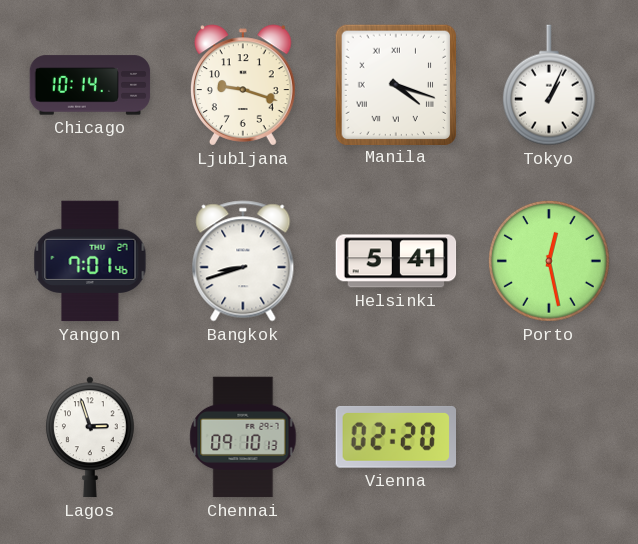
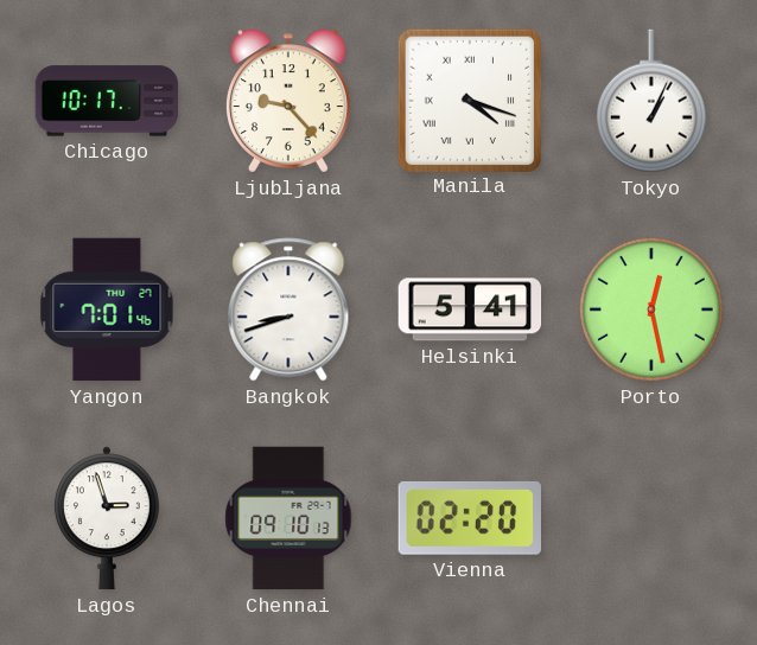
Chicago: 10:14 -> 10:17
Ljubljana: 9:18 -> 9:23
